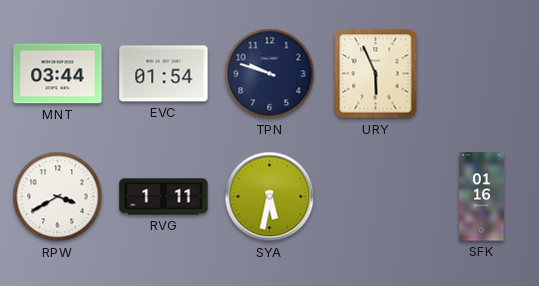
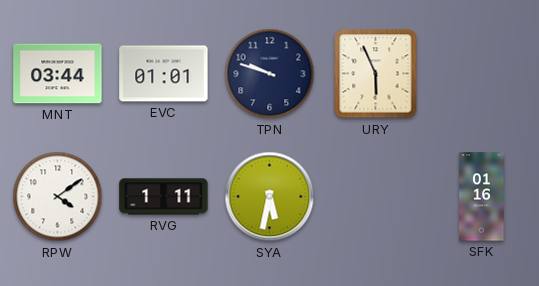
EVC: 01:54 -> 01:01
RPW: 3:40 -> 4:09
